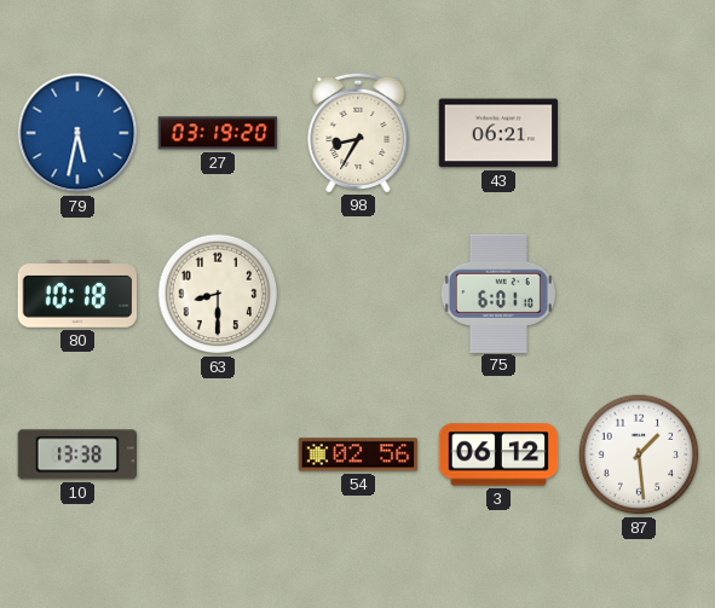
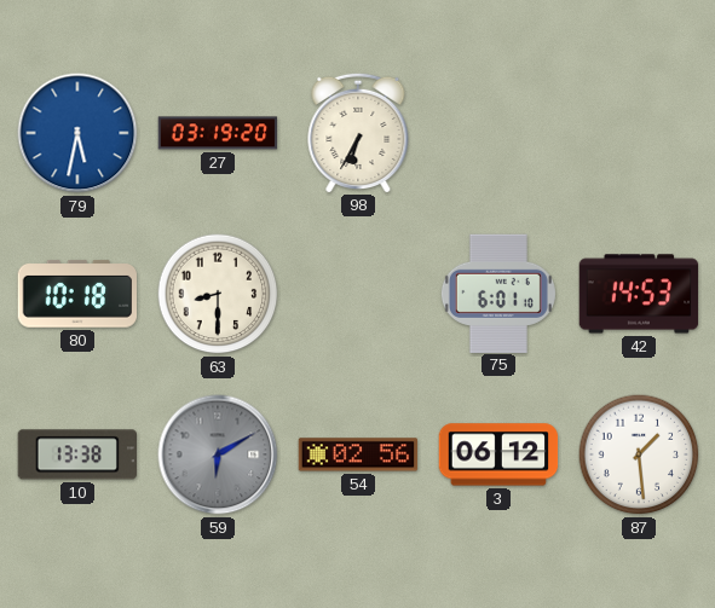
98: 8:35 -> 6:35
43: 06:21 -> none
42: none -> 14:53
59: none -> 6:10
